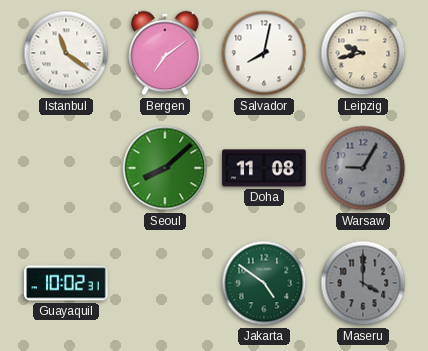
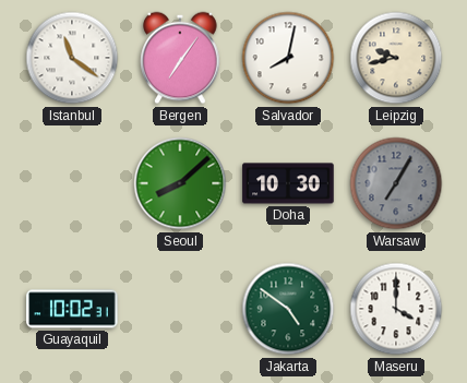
Bergen: 7:09 -> 7:06
Doha: 11:08 -> 10:30
Warsaw: 9:05 -> 7:05
Maseru dial: grey -> white
